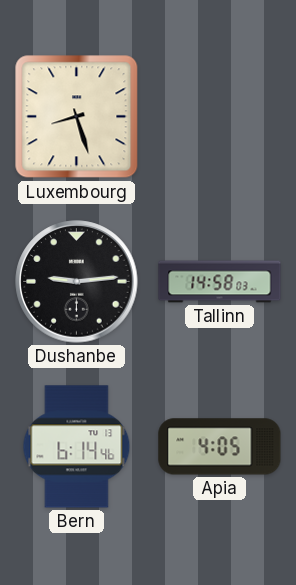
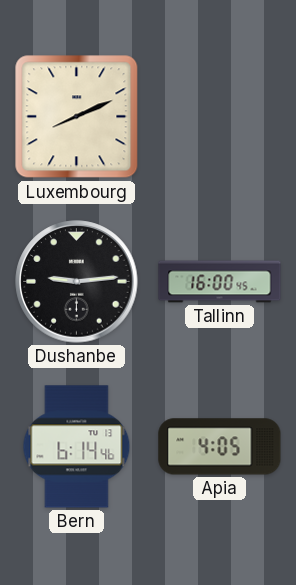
Luxembourg: 8:27 -> 8:11
Tallinn: 14:58 -> 16:00
